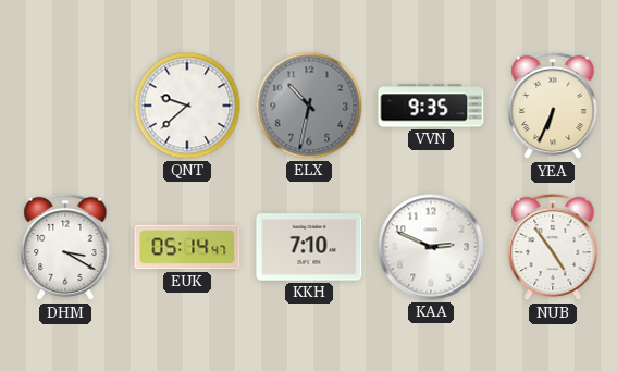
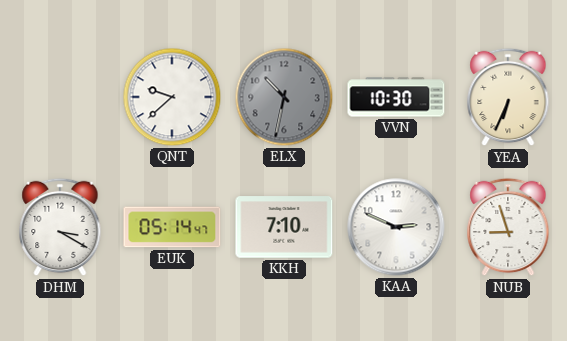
VVN: 9:35 -> 10:30
NUB: 4:54 -> 8:57
